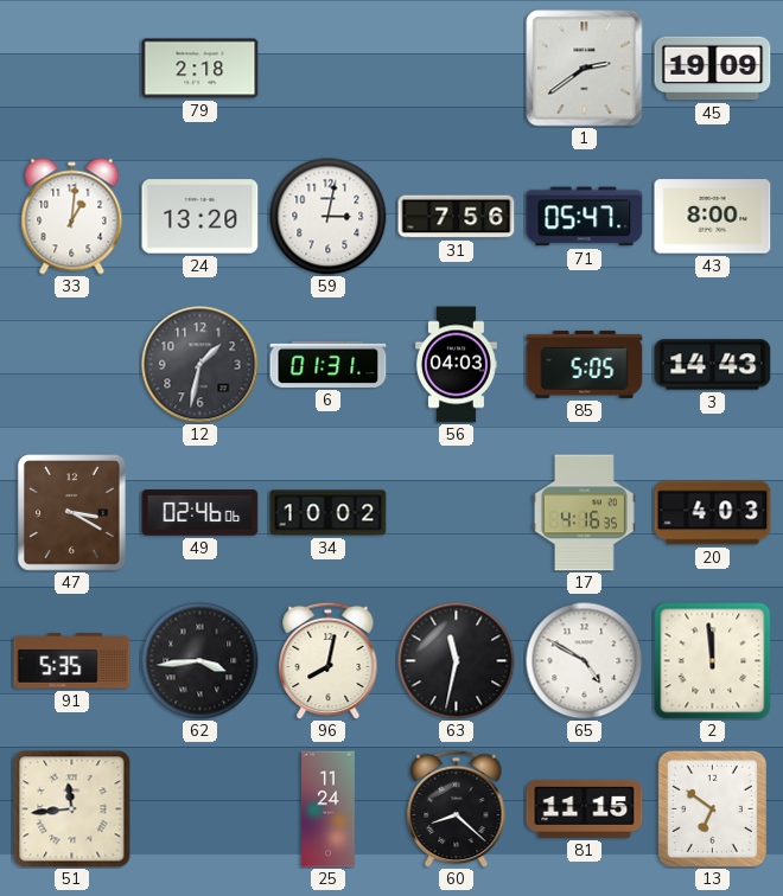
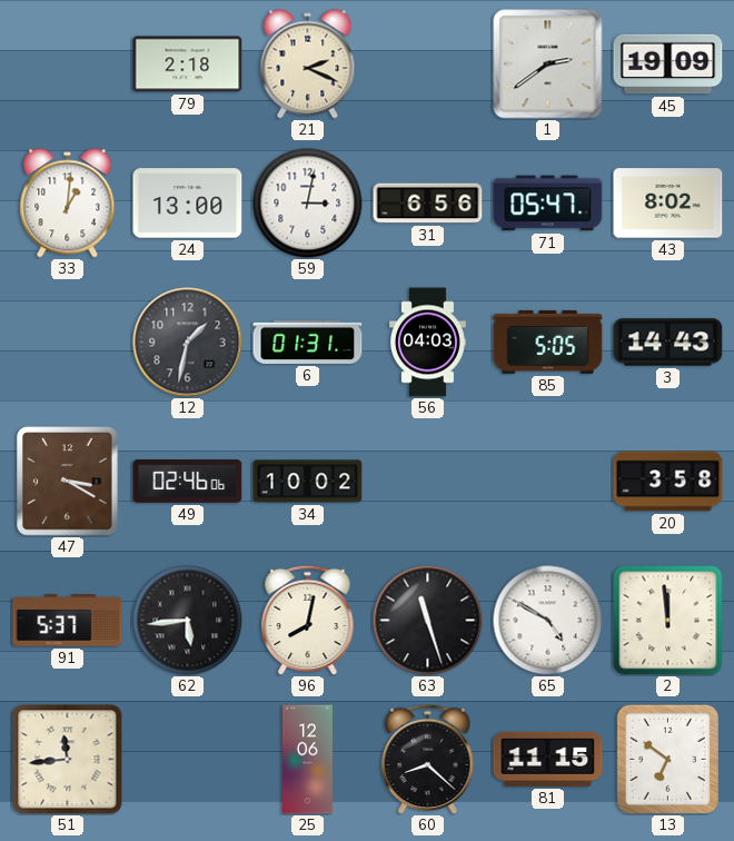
21: none -> 2:19
24: 13:20 -> 13:00
31: 7:56 -> 6:56
43: 8:00 -> 8:02
17: 4:16 -> none
20: 4:03 -> 3:58
91: 5:35 -> 5:37
62: 3:44 -> 5:44
63: 11:32 -> 11:27
25: 11:24 -> 12:06
